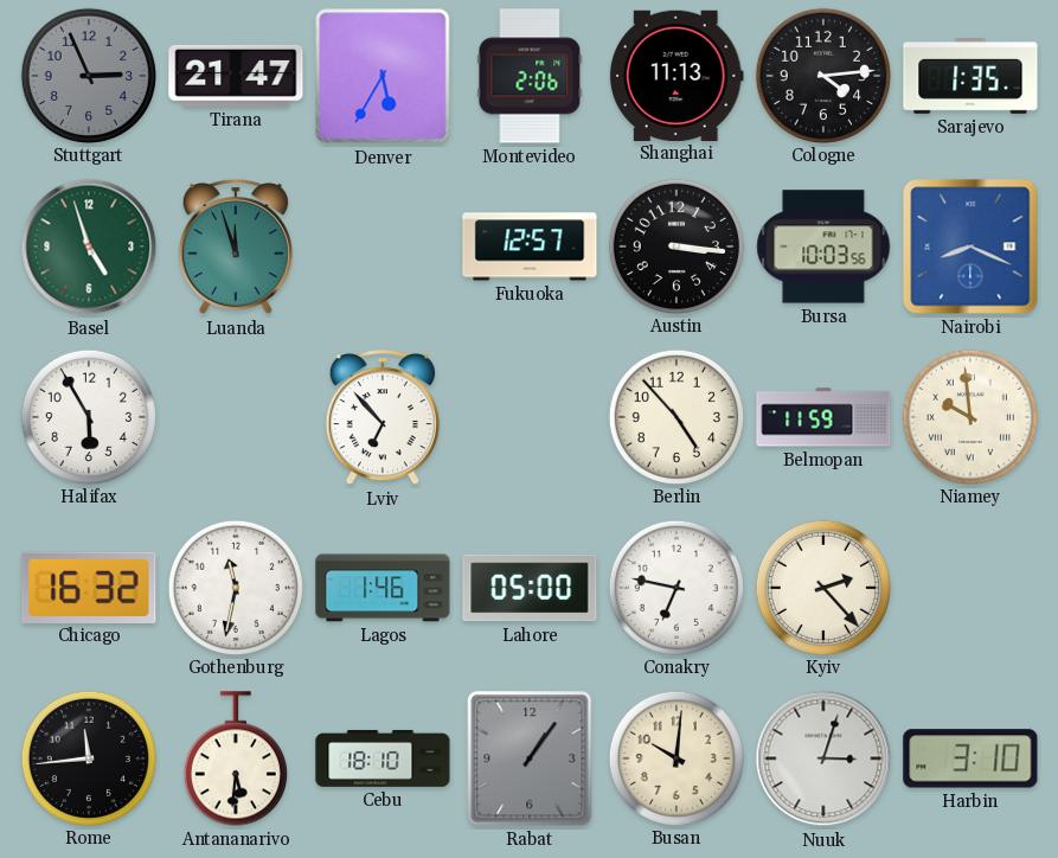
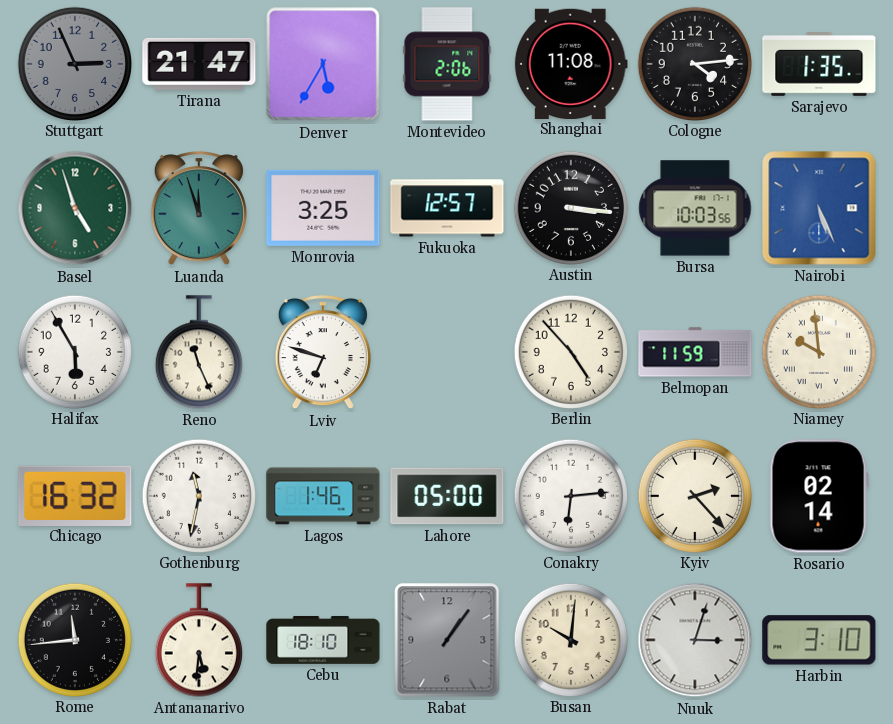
Shanghai: 11:13 -> 11:08
Monrovia: none -> 3:25
Nairobi: 8:19 -> 5:26
Reno: none -> 11:26
Lviv: 6:53 -> 6:48
Conakry: 6:47 -> 6:14
Rosario: none -> 02:14
